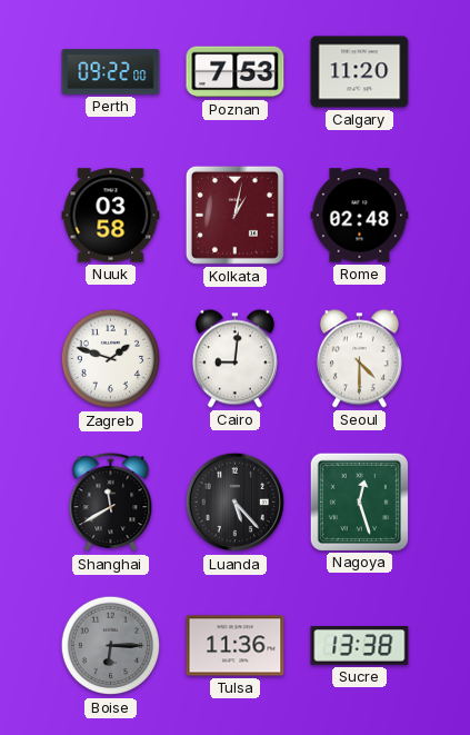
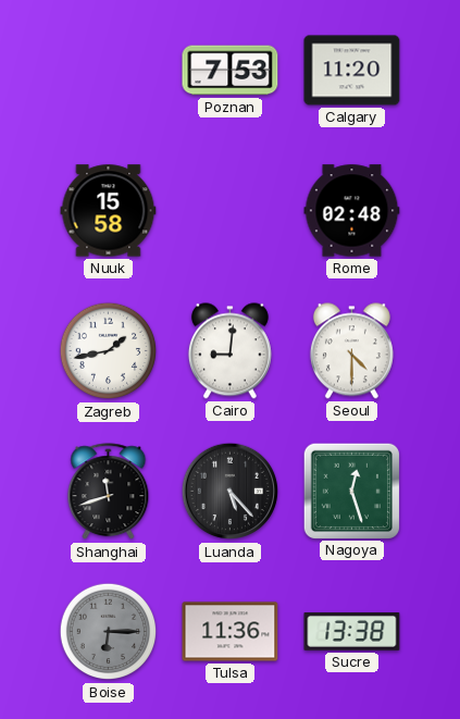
Perth: 09:22 -> none
Nuuk: 03:58 -> 15:58
Kolkata: 1:02 -> none
Zagreb: 1:48 -> 1:43
Shanghai: 11:40 -> 11:42
